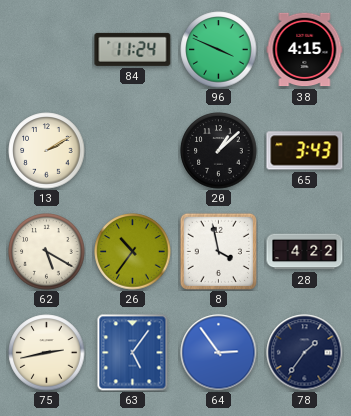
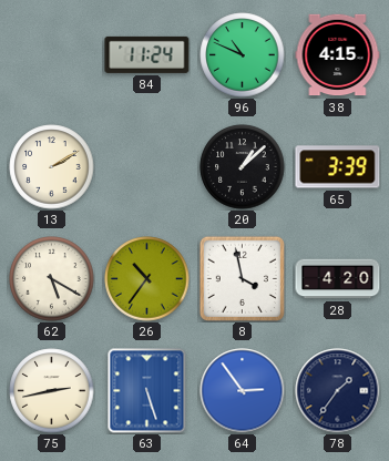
96: 3:49 -> 10:49
65: 3:43 -> 3:39
28: 4:22 -> 4:20
63: 5:06 -> 5:27
